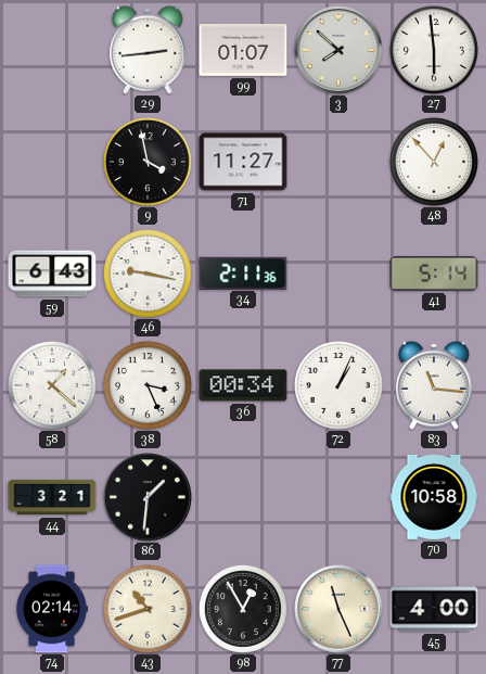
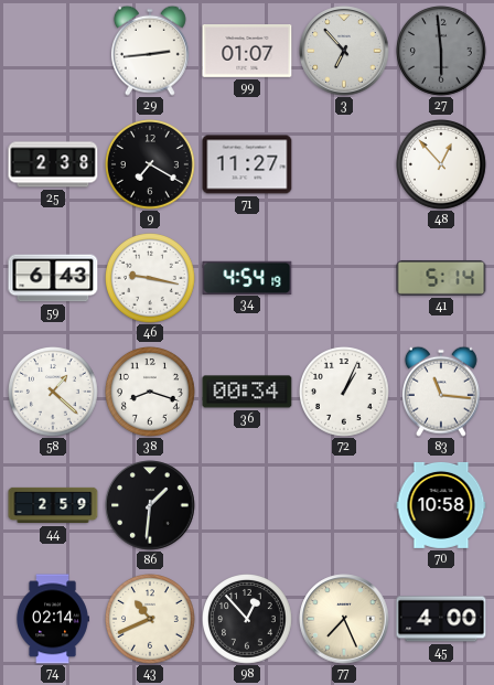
3: 7:52 -> 6:53
27 dial: white -> grey
25: none -> 2:38
9: 3:58 -> 7:20
34: 2:11 -> 4:54
38: 3:26 -> 8:18
44: 3:21 -> 2:59
43: 10:42 -> 10:41
98: 12:55 -> 12:53
77: 11:26 -> 7:26
